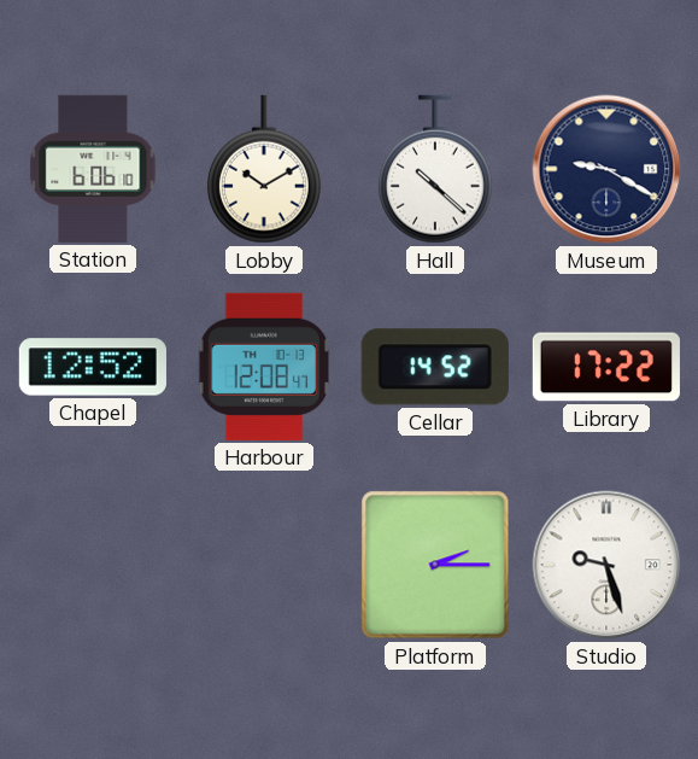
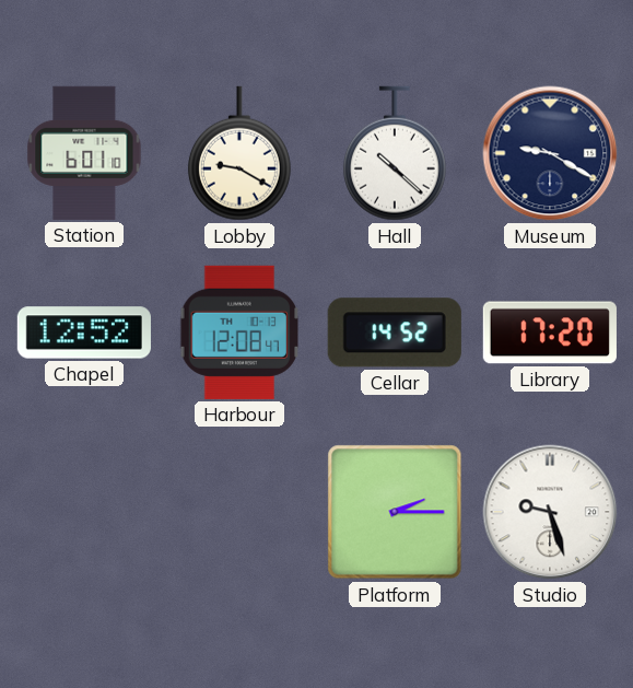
Station: 6:06 -> 6:01
Lobby: 10:10 -> 9:20
Library: 17:22 -> 17:20
